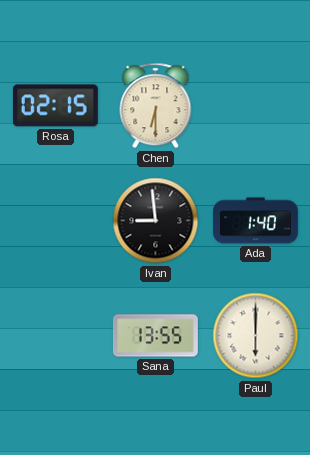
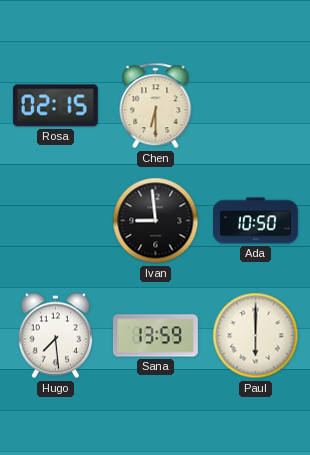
Ada: 1:40 -> 10:50
Hugo: none -> 7:29
Sana: 13:55 -> 13:59
